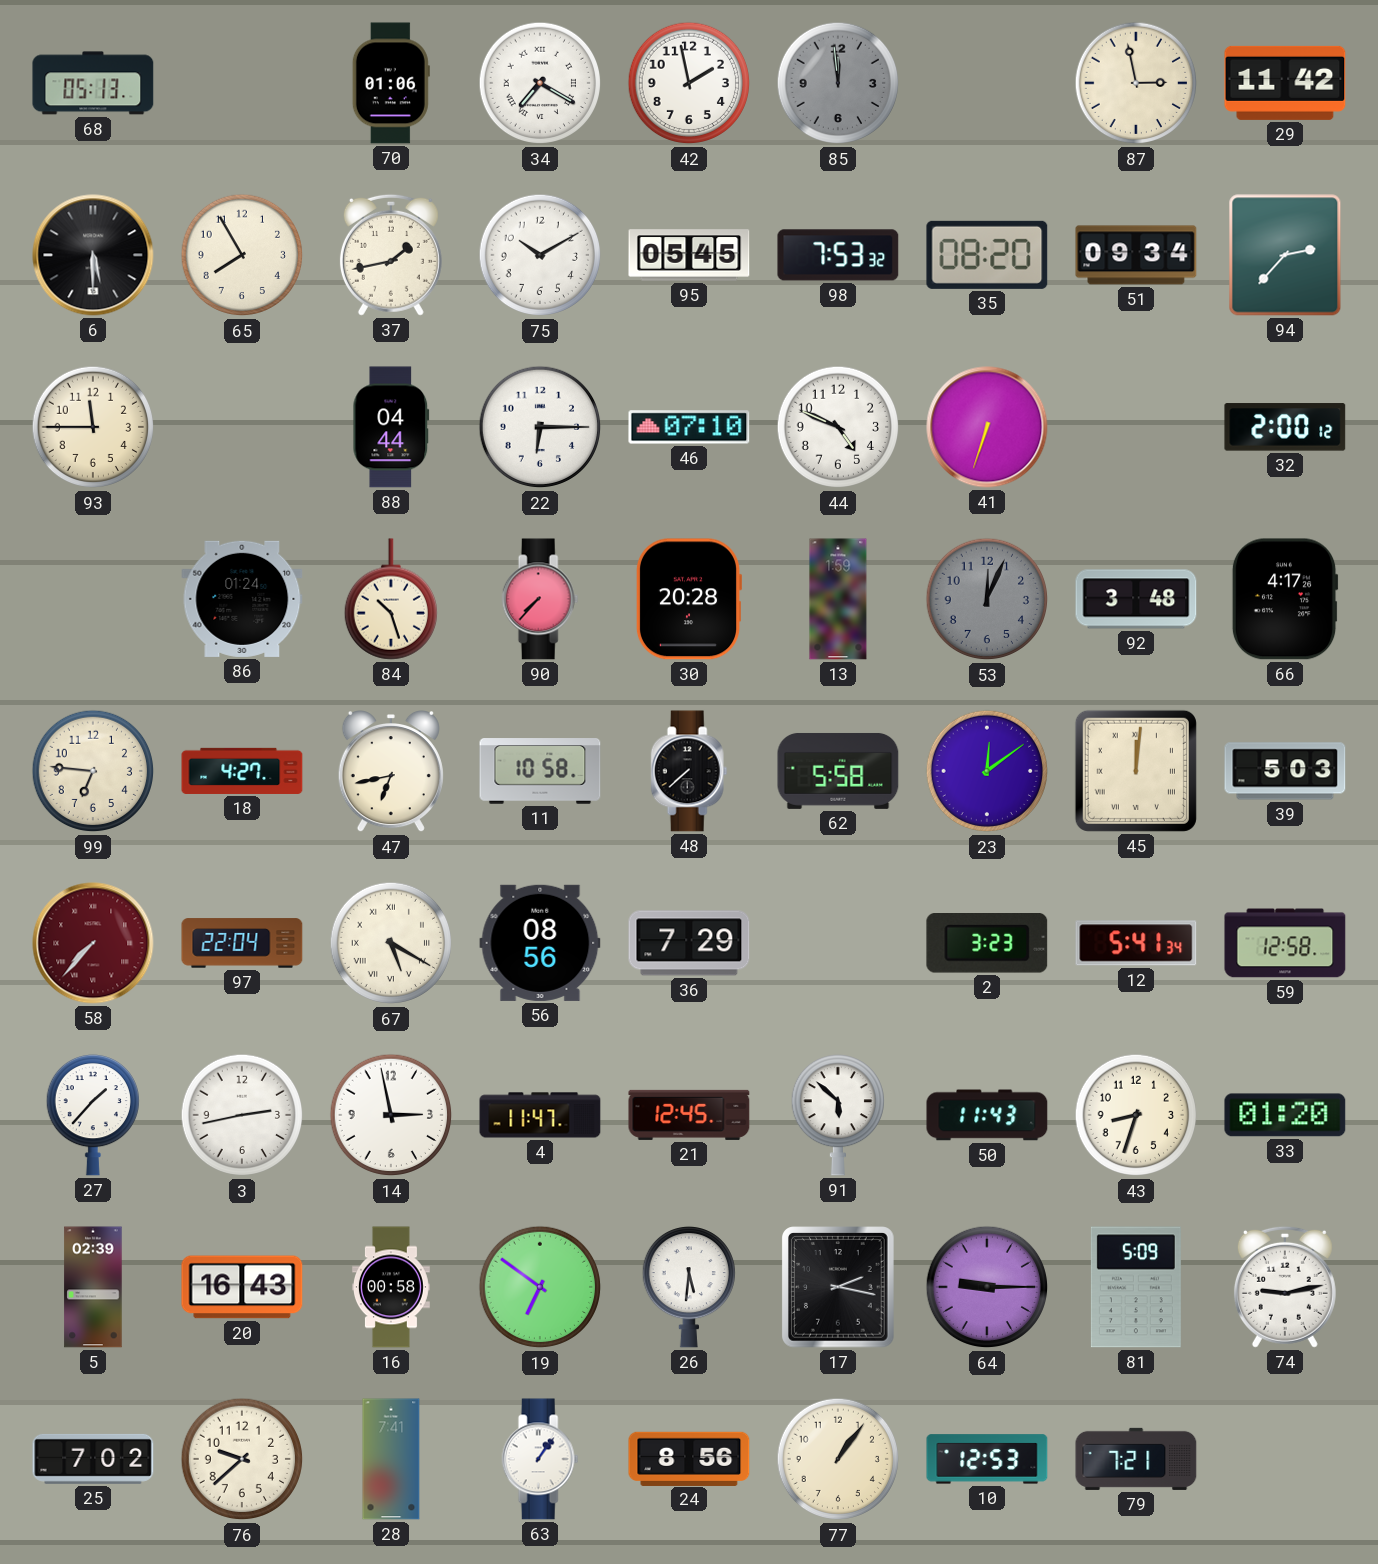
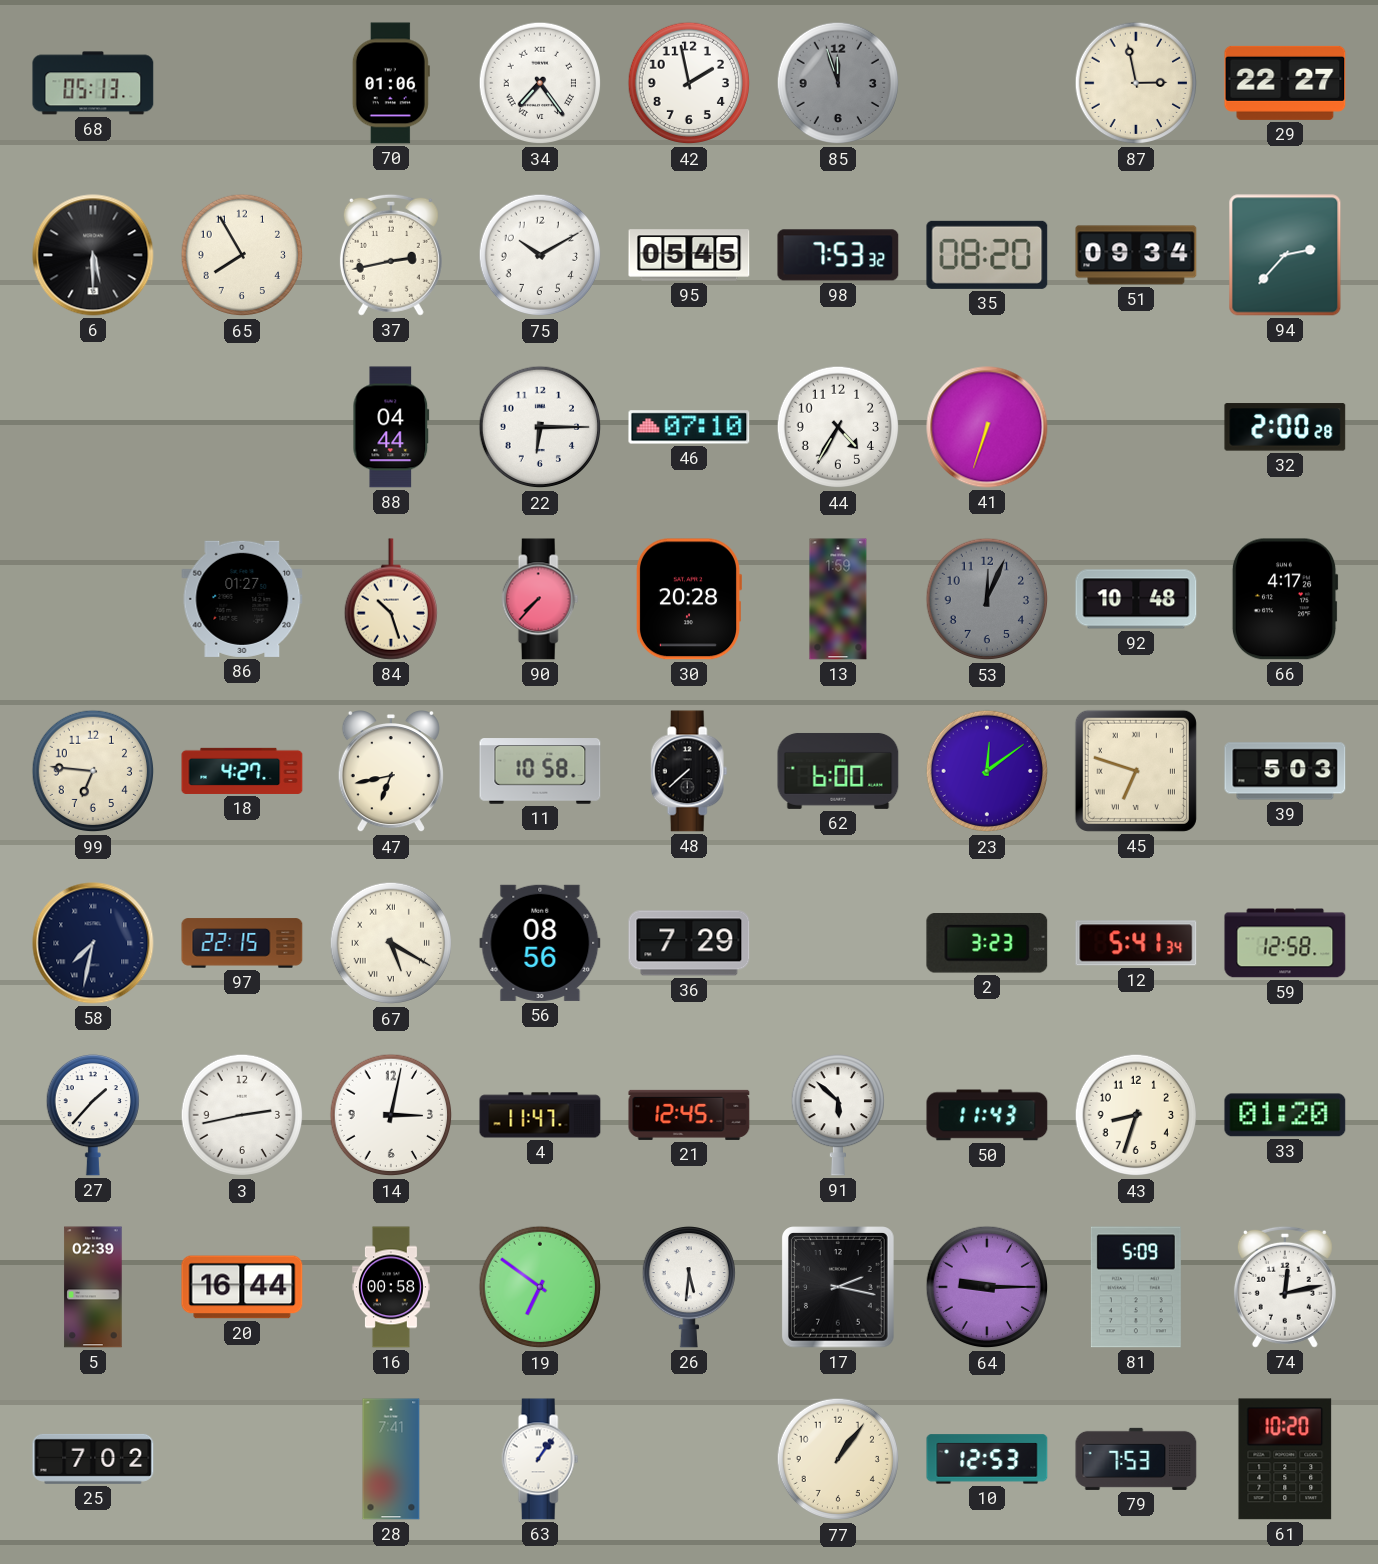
34: 7:20 -> 7:24
85: 11:59 -> 11:57
29: 11:42 -> 22:27
37: 1:43 -> 2:43
93: 11:45 -> none
44: 4:49 -> 4:35
32: 2:00:12 -> 2:00:28
86: 01:24 -> 01:27
92: 3:48 -> 10:48
62: 5:58 -> 6:00
45: 12:01 -> 6:48
58: 7:37 -> 7:32
58 dial: burgundy -> navy
97: 22:04 -> 22:15
14: 2:58 -> 3:02
20: 16:43 -> 16:44
74: 9:13 -> 12:13
76: 9:38 -> none
24: 8:56 -> none
79: 7:21 -> 7:53
61: none -> 10:20
